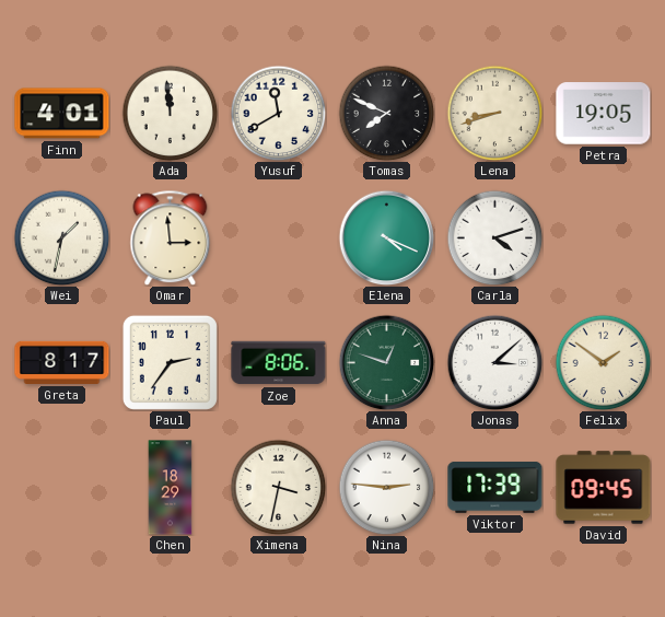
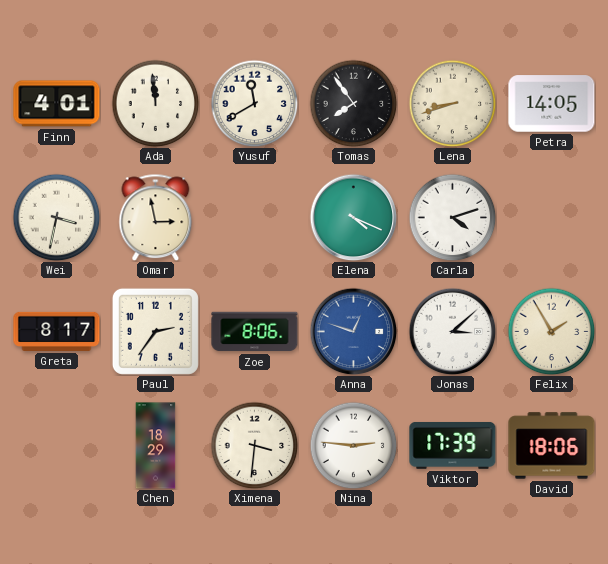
Tomas: 7:49 -> 7:54
Petra: 19:05 -> 14:05
Wei: 1:32 -> 3:32
Omar: 2:59 -> 2:58
Anna dial: green -> blue
Felix: 1:51 -> 1:55
Ximena: 3:32 -> 3:31
David: 09:45 -> 18:06
